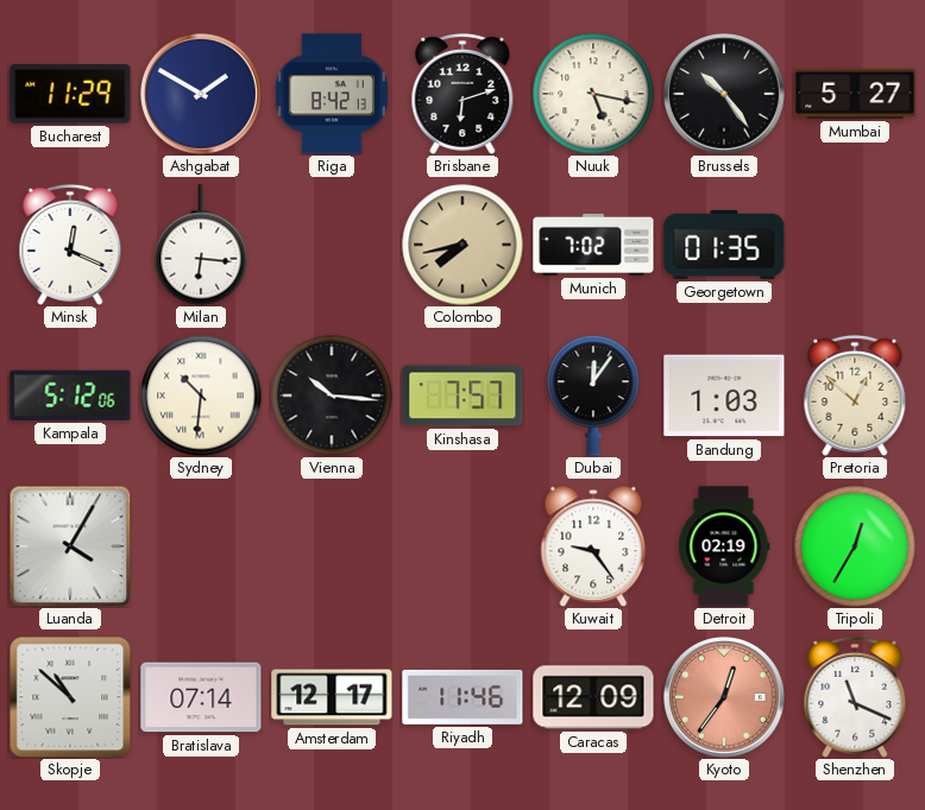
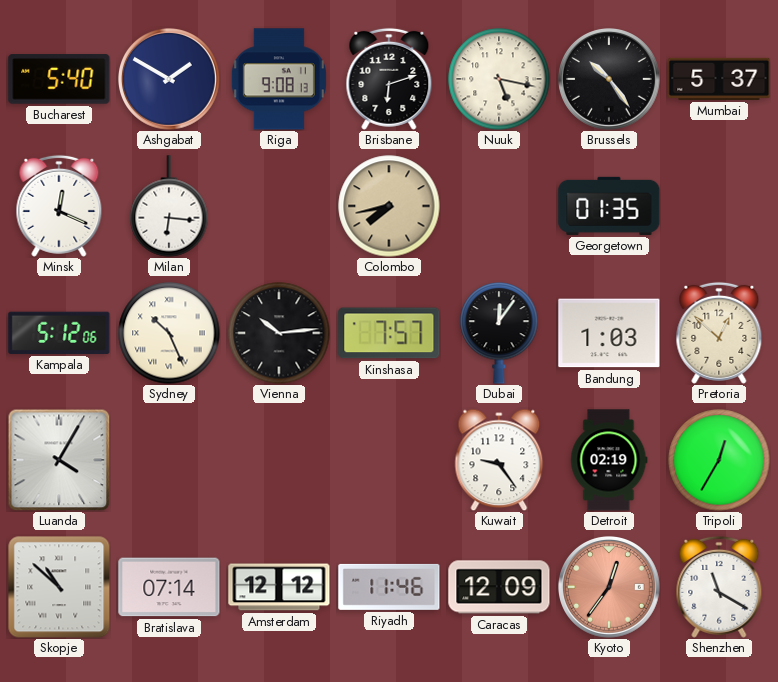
Bucharest: 11:29 -> 5:40
Riga: 8:42 -> 9:08
Mumbai: 5:27 -> 5:37
Munich: 7:02 -> none
Sydney: 10:31 -> 10:26
Vienna: 10:16 -> 10:14
Amsterdam: 12:17 -> 12:12
Shenzhen: 11:19 -> 11:20
